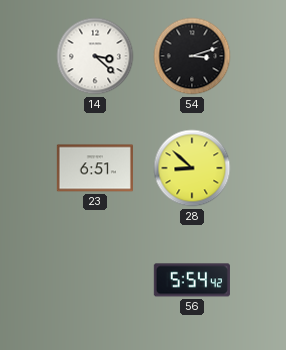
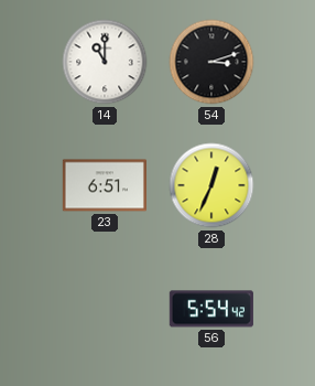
14: 3:22 -> 11:00
28: 8:52 -> 12:34
